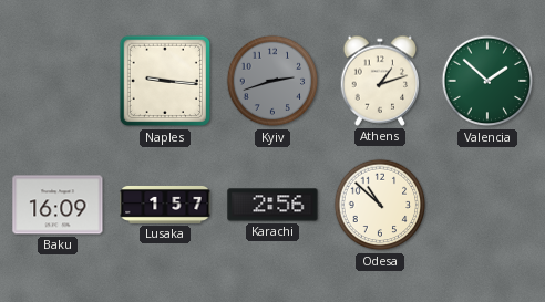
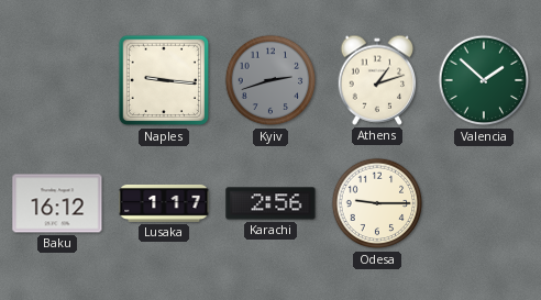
Baku: 16:09 -> 16:12
Lusaka: 1:57 -> 1:17
Odesa: 10:52 -> 9:15
